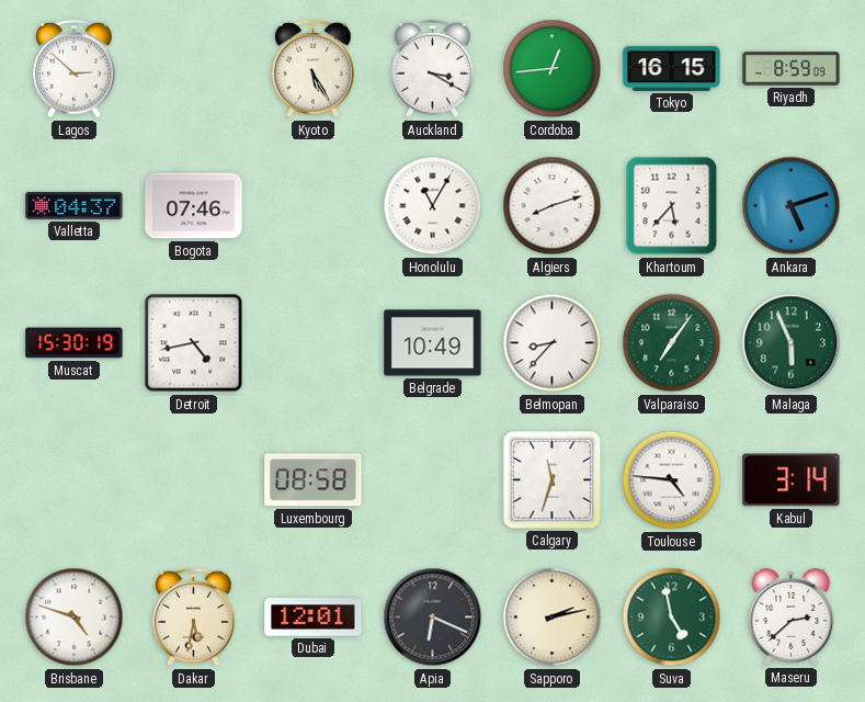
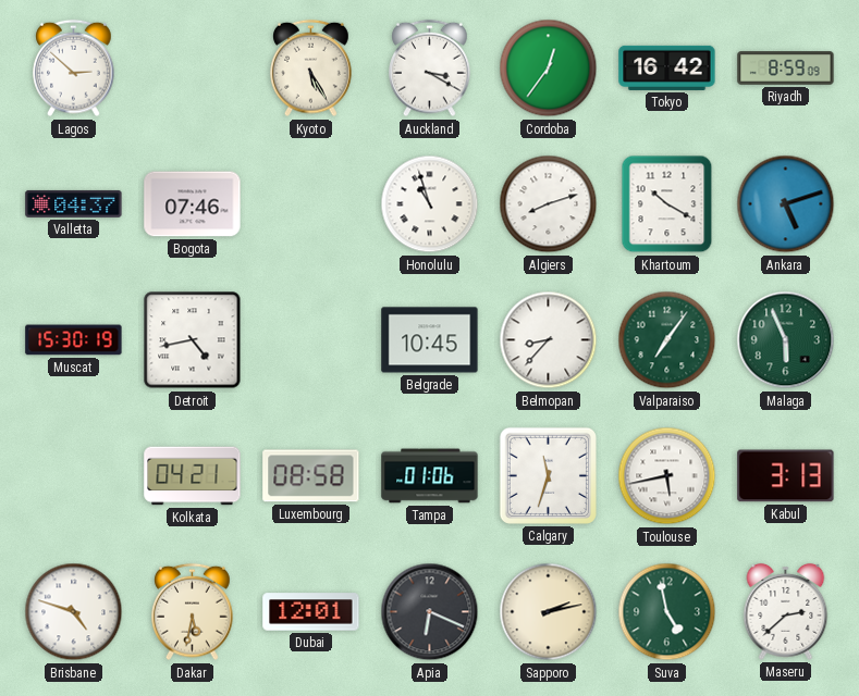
Cordoba: 12:44 -> 12:36
Tokyo: 16:15 -> 16:42
Honolulu: 11:05 -> 10:57
Khartoum: 5:37 -> 10:20
Belgrade: 10:49 -> 10:45
Kolkata: none -> 04:21
Tampa: none -> 01:06
Toulouse: 4:46 -> 5:43
Kabul: 3:14 -> 3:13
